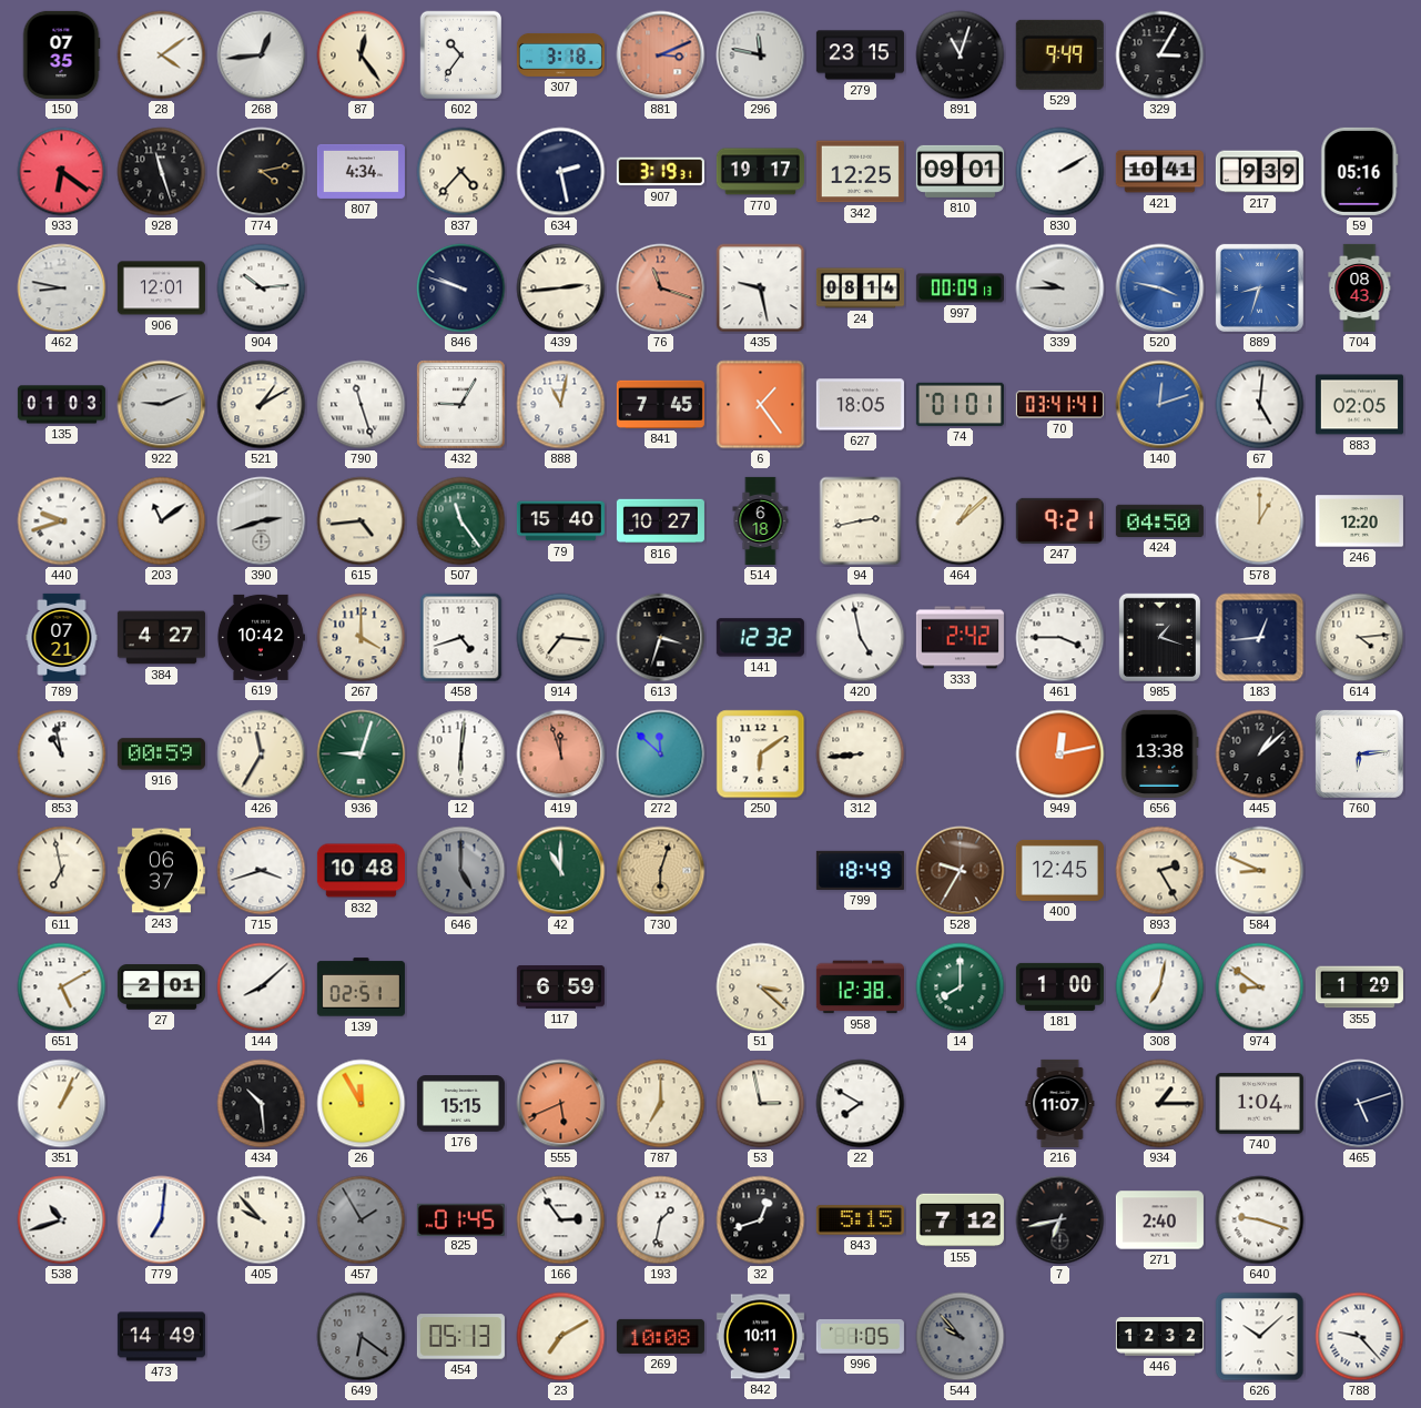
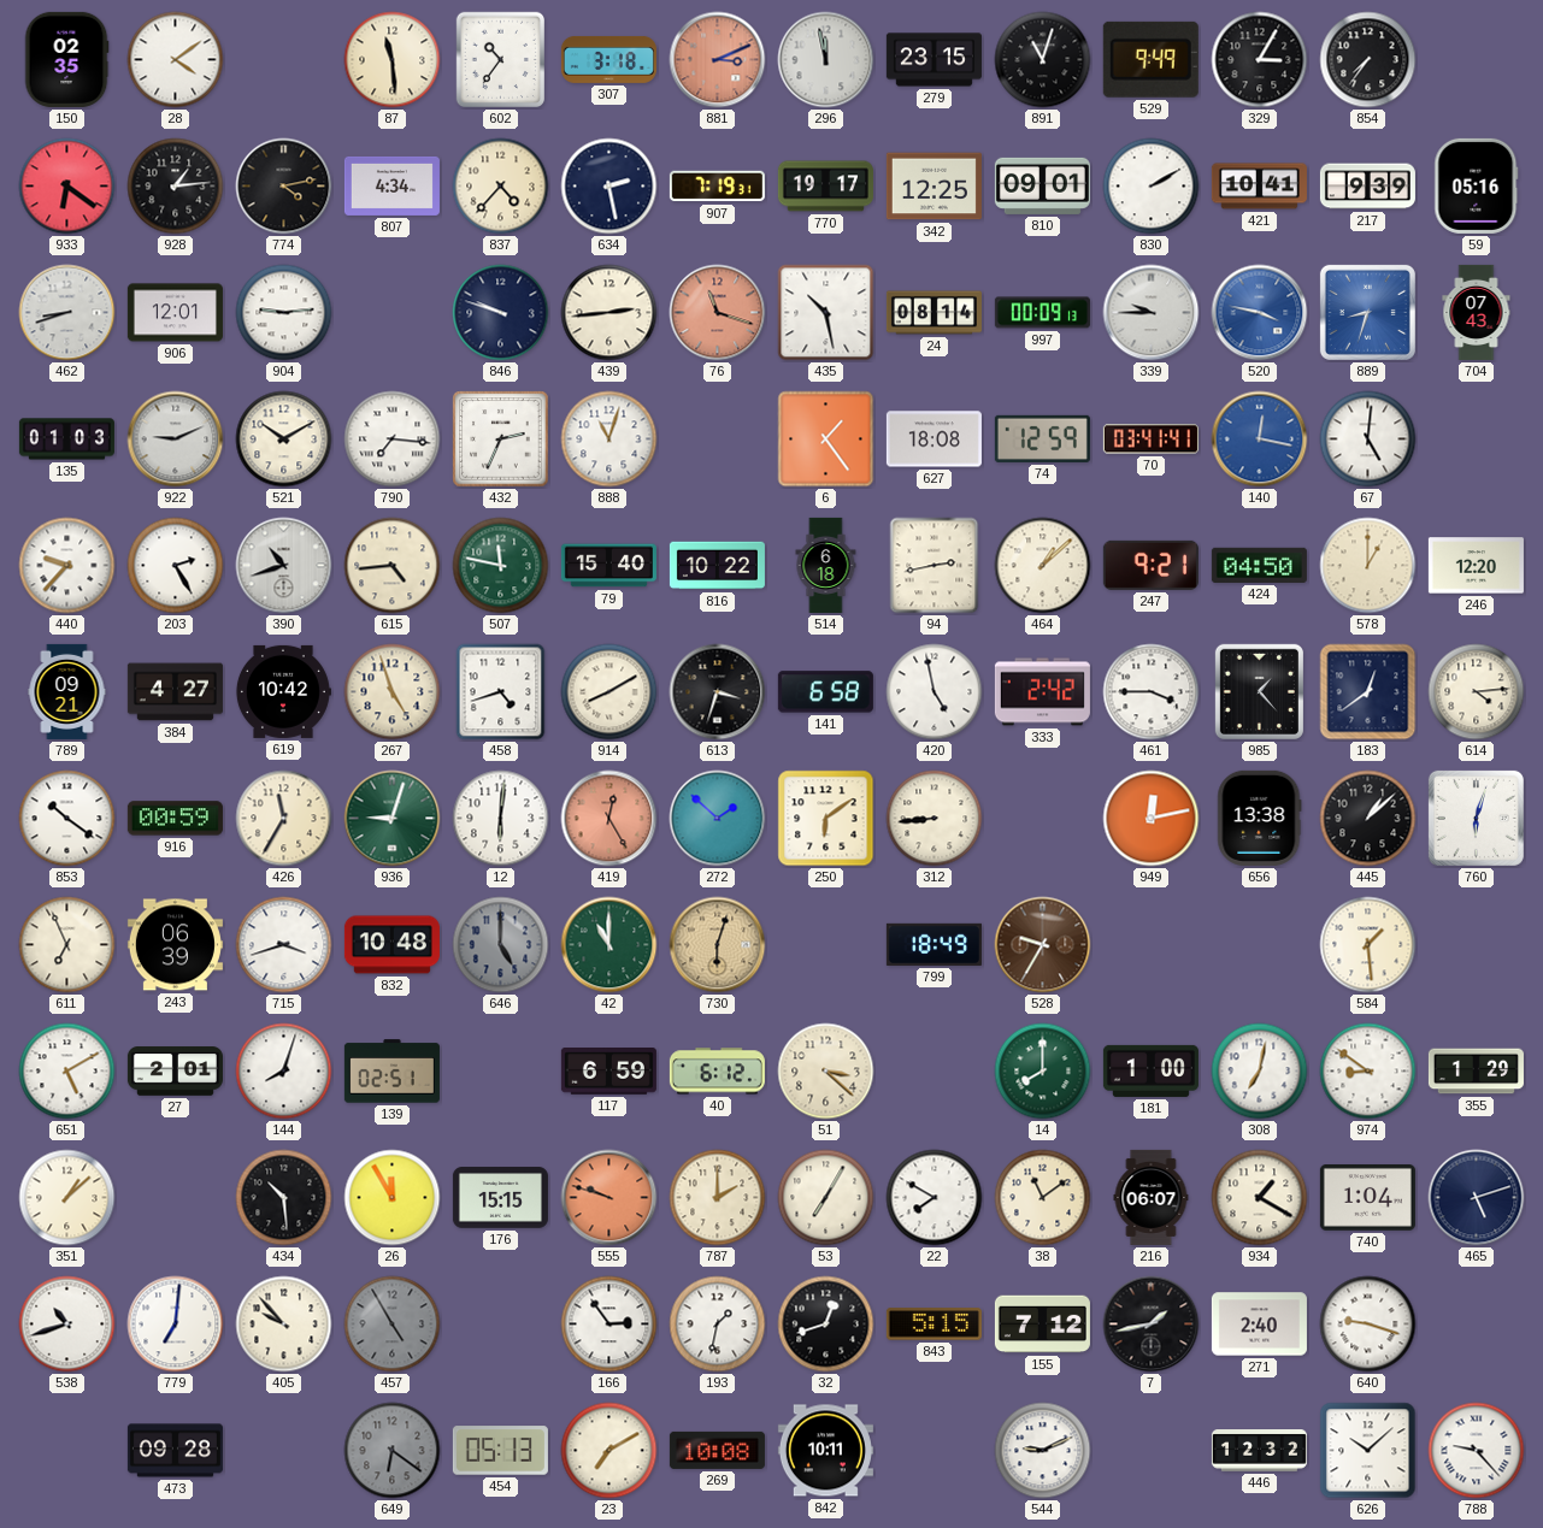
150: 07:35 -> 02:35
268: 12:44 -> none
87: 12:24 -> 11:29
296: 11:47 -> 11:58
854: none -> 7:36
928: 11:27 -> 1:14
907: 3:19 -> 7:19
462: 8:47 -> 8:42
904: 10:14 -> 9:14
435: 9:28 -> 10:28
704: 08:43 -> 07:43
521: 1:10 -> 10:10
790: 11:27 -> 7:16
432: 9:05 -> 2:34
888: 11:02 -> 11:03
841: 7:45 -> none
627: 18:05 -> 18:08
74: 01:01 -> 12:59
140: 12:12 -> 12:17
883: 02:05 -> none
440: 9:42 -> 9:37
203: 11:09 -> 2:25
390: 2:42 -> 10:42
507: 11:24 -> 11:47
816: 10:27 -> 10:22
789: 07:21 -> 09:21
267: 4:00 -> 4:57
914: 7:16 -> 8:10
141: 12:32 -> 6:58
985: 1:18 -> 1:23
183: 12:44 -> 12:39
853: 10:58 -> 10:21
419: 11:57 -> 12:25
272: 11:52 -> 1:52
760: 6:14 -> 6:03
611: 6:58 -> 6:56
243: 06:37 -> 06:39
400: 12:45 -> none
893: 2:25 -> none
584: 8:49 -> 1:29
144: 8:08 -> 8:03
40: none -> 6:12
958: 12:38 -> none
351: 1:04 -> 1:08
555: 5:41 -> 9:48
787: 7:00 -> 2:00
53: 2:58 -> 7:05
38: none -> 11:09
216: 11:07 -> 06:07
934: 1:15 -> 1:20
457: 1:55 -> 4:55
825: 01:45 -> none
7: 6:43 -> 1:43
473: 14:49 -> 09:28
996: 1:05 -> none
544: 9:53 -> 9:11
544 dial: grey -> white
